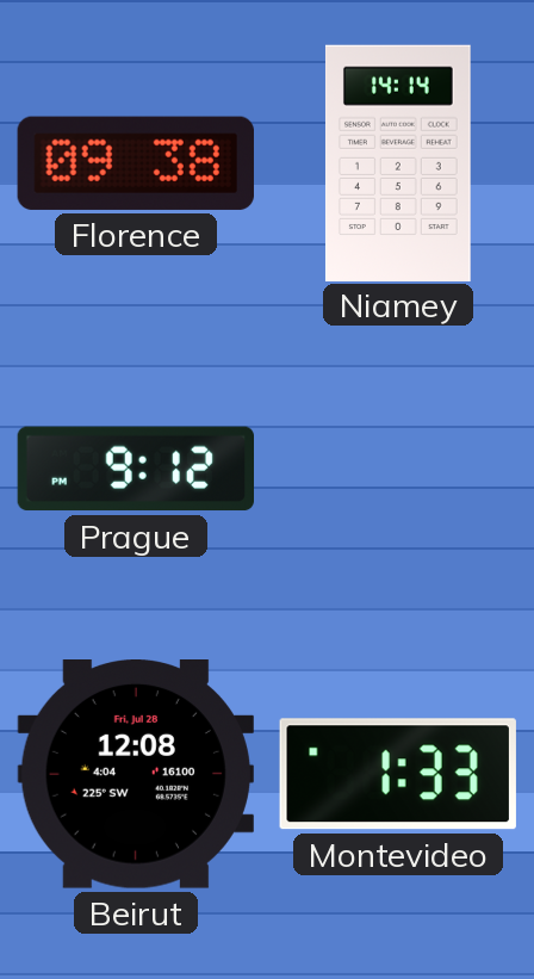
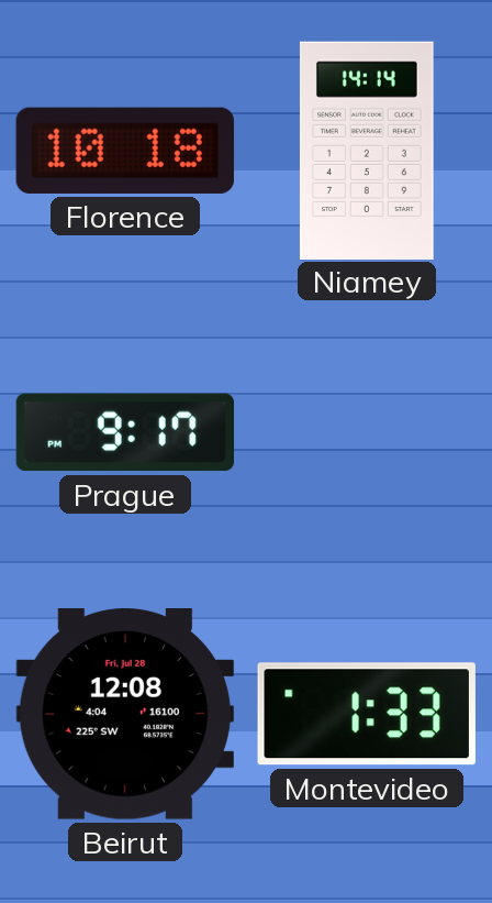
Florence: 09:38 -> 10:18
Prague: 9:12 -> 9:17
